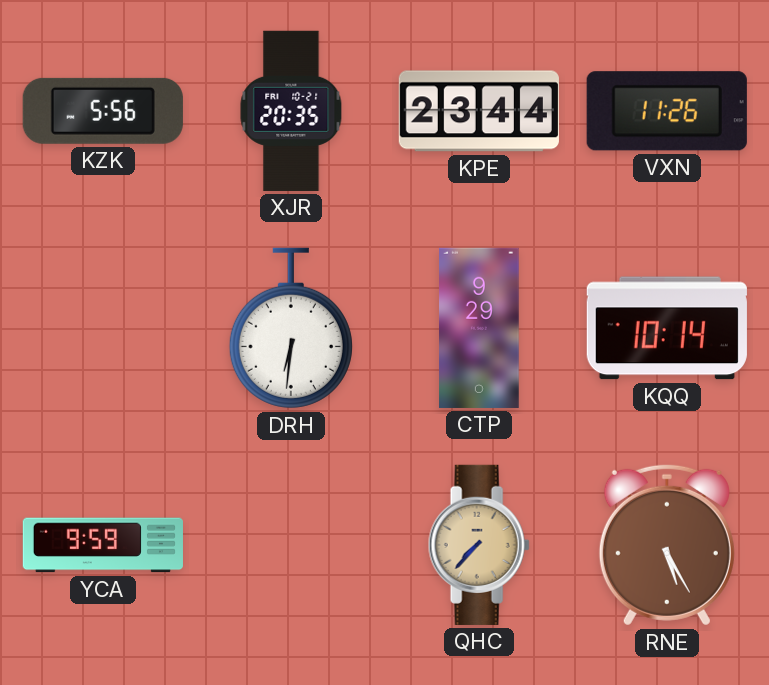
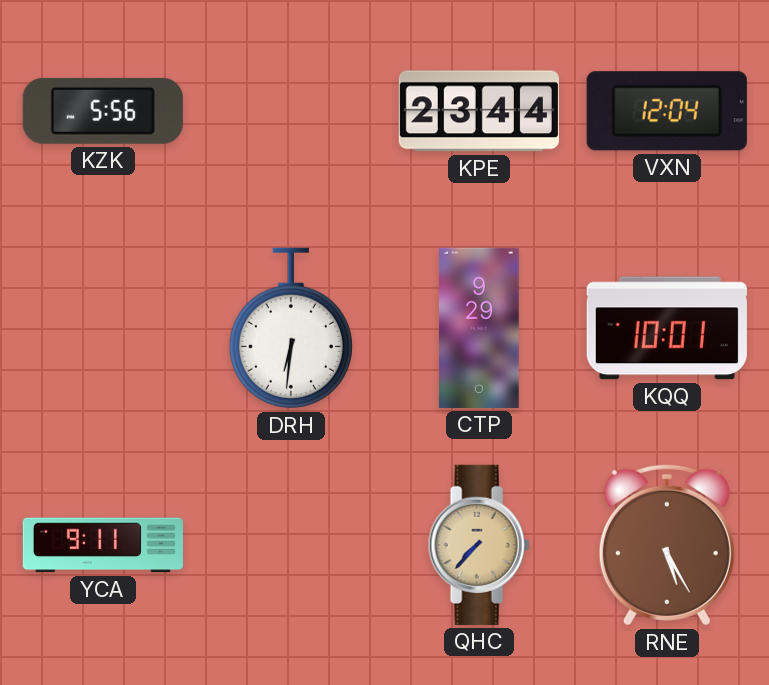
XJR: 20:35 -> none
VXN: 11:26 -> 12:04
KQQ: 10:14 -> 10:01
YCA: 9:59 -> 9:11
